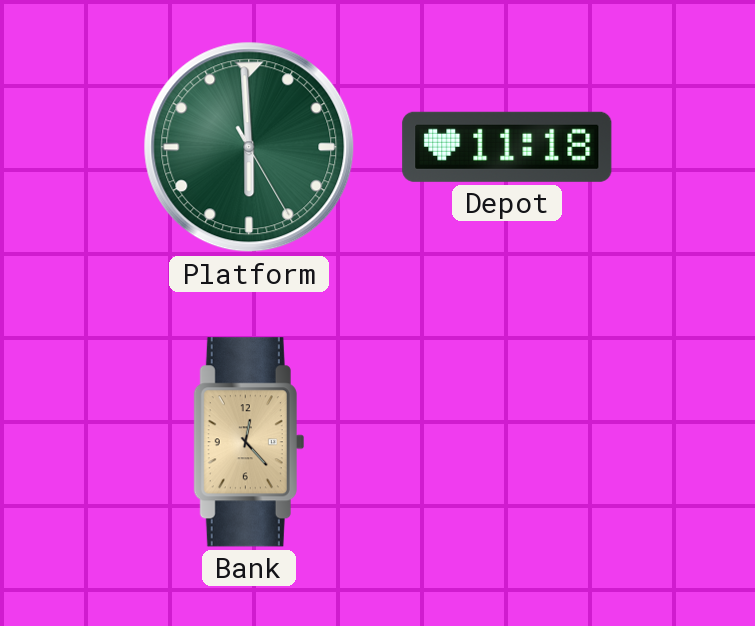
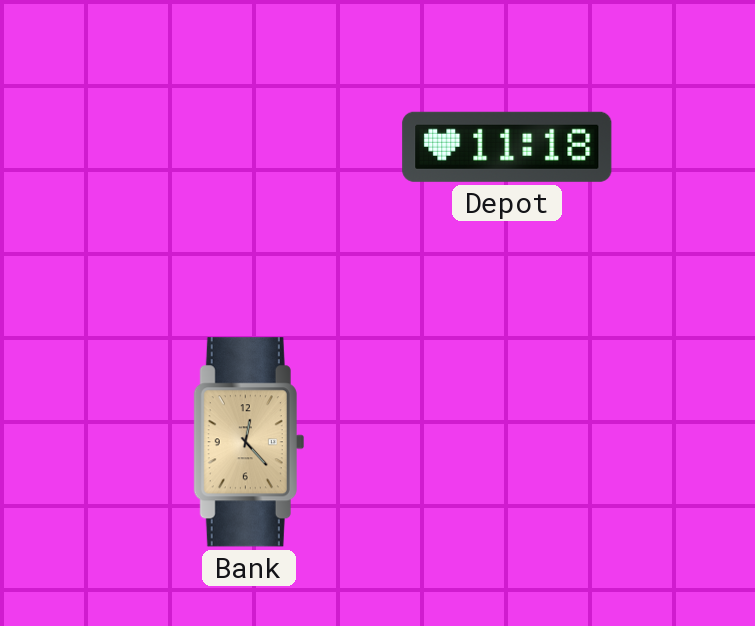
Platform: 5:59 -> none
